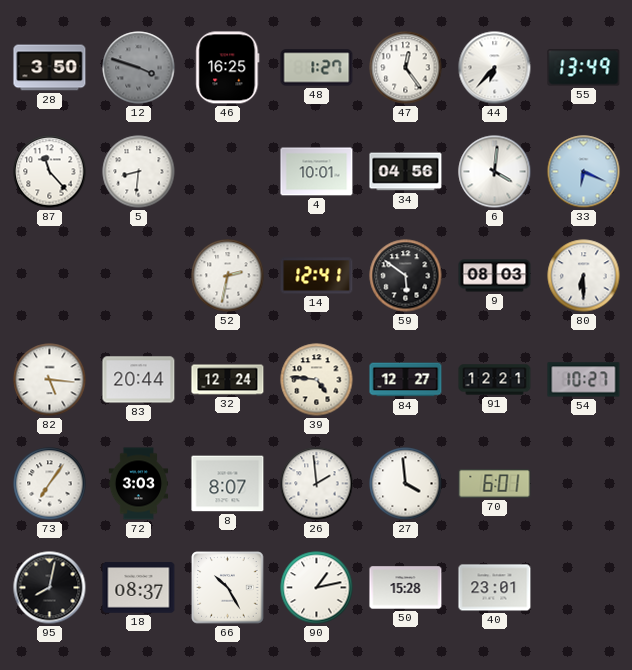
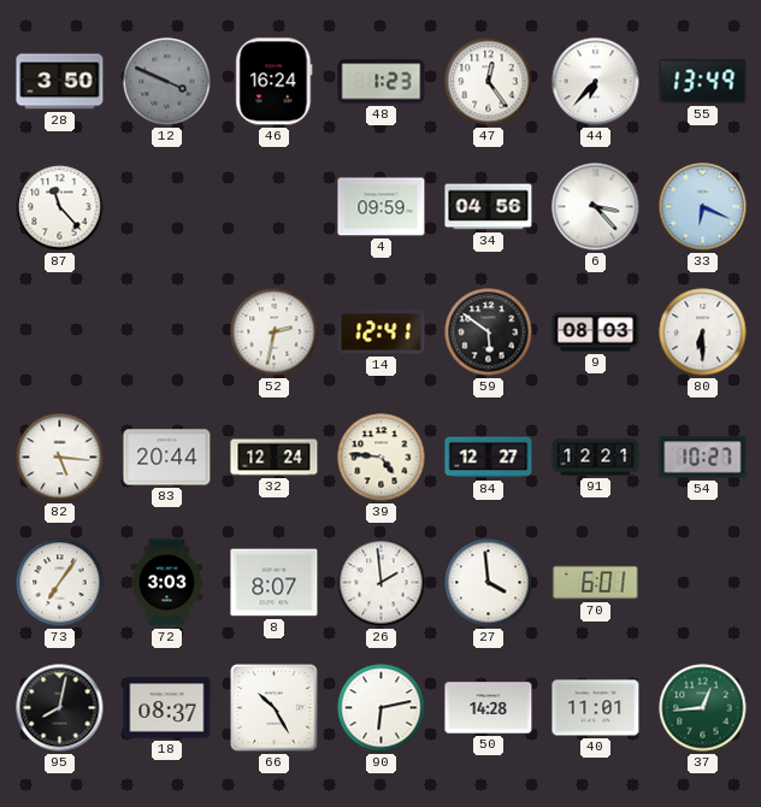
12: 3:48 -> 3:49
46: 16:25 -> 16:24
48: 1:27 -> 1:23
5: 8:31 -> none
4: 10:01 -> 09:59
6: 4:01 -> 3:23
90: 1:13 -> 6:13
50: 15:28 -> 14:28
40: 23:01 -> 11:01
37: none -> 12:44
